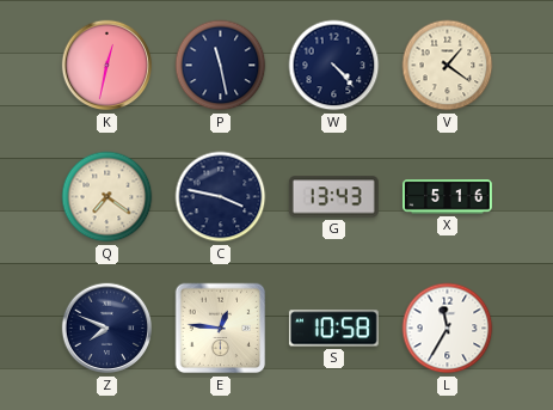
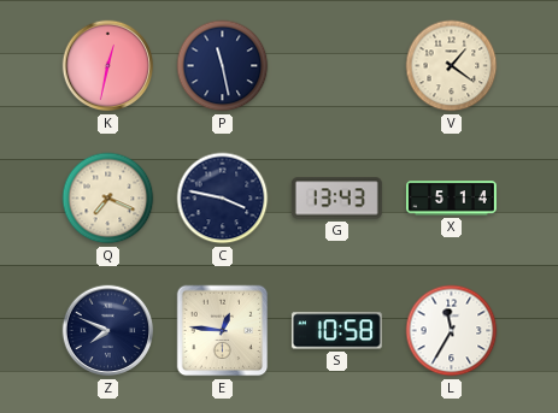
W: 4:23 -> none
Q: 7:21 -> 7:19
X: 5:16 -> 5:14
